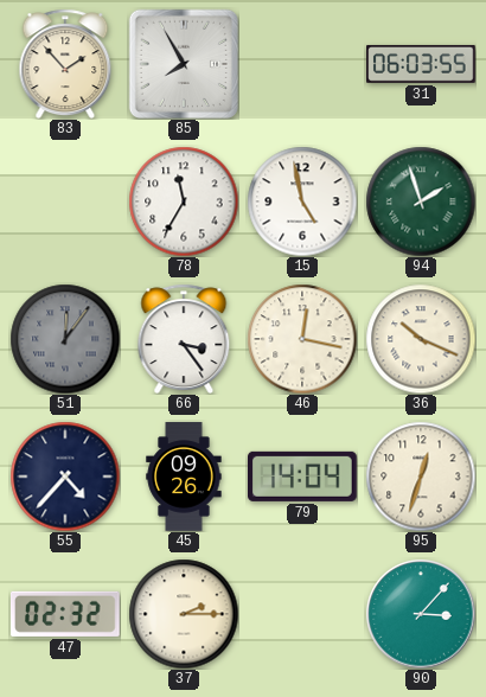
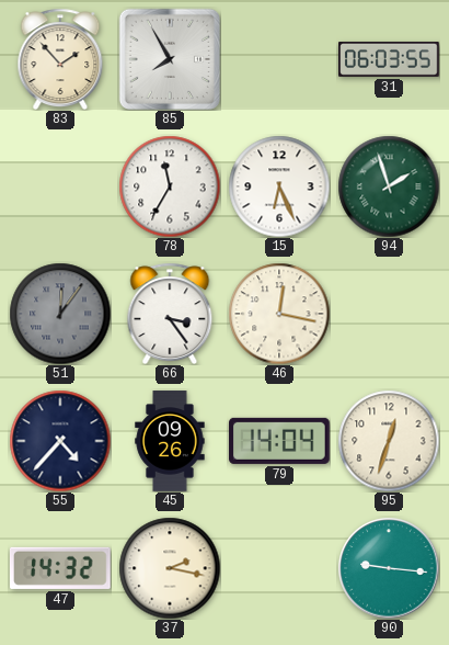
15: 4:58 -> 6:26
36: 10:19 -> none
47: 02:32 -> 14:32
37: 2:15 -> 2:17
90: 3:07 -> 9:16
